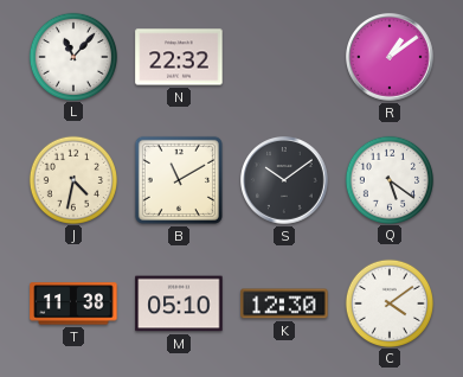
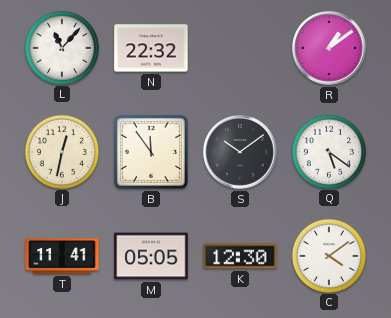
J: 4:32 -> 12:32
B: 11:10 -> 11:54
T: 11:38 -> 11:41
M: 05:10 -> 05:05
